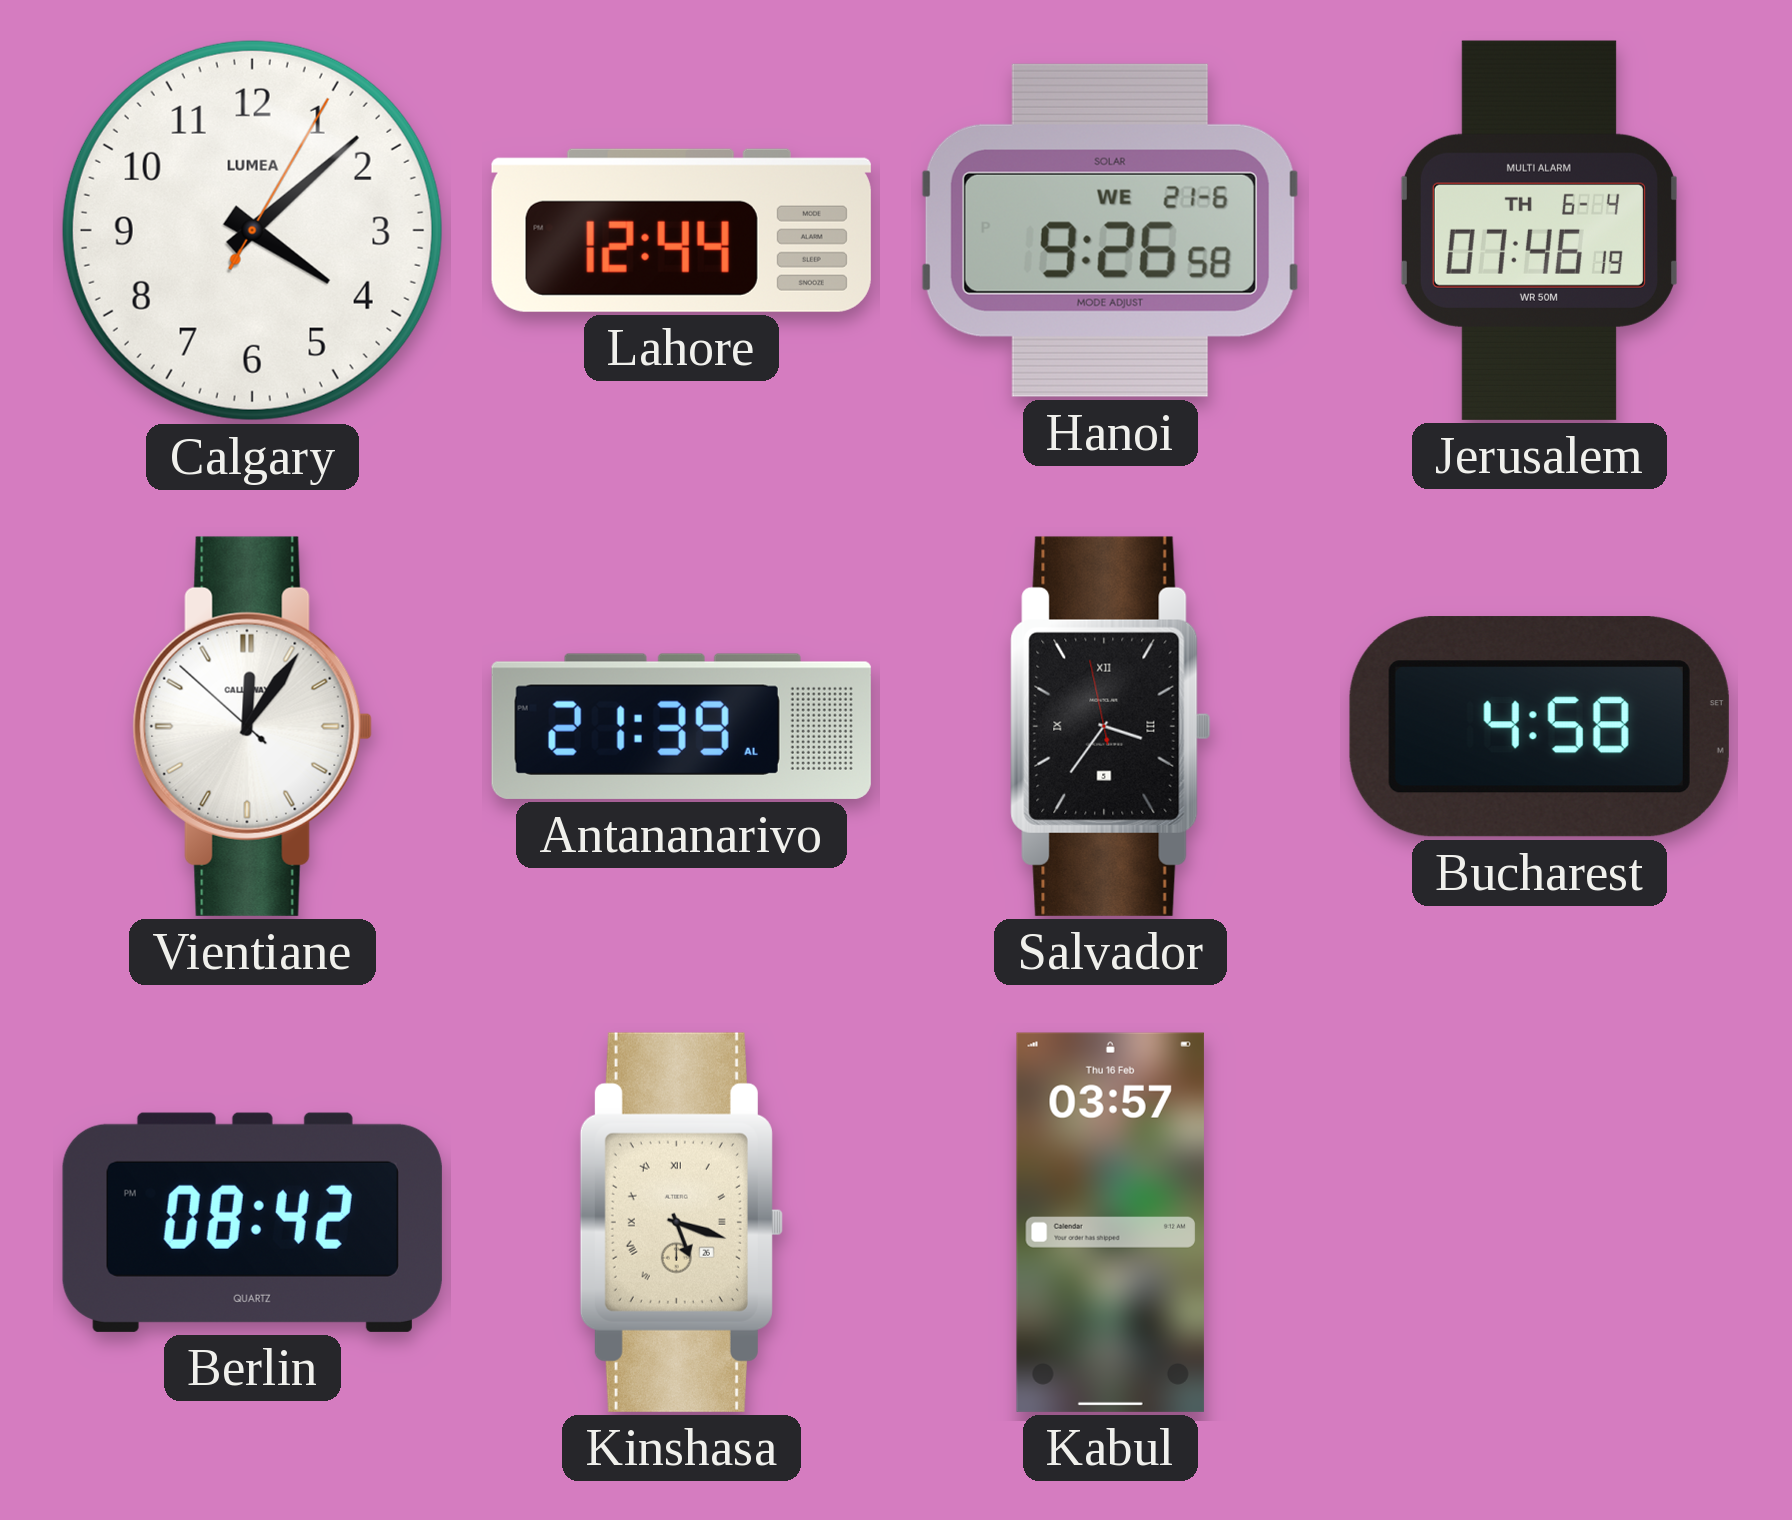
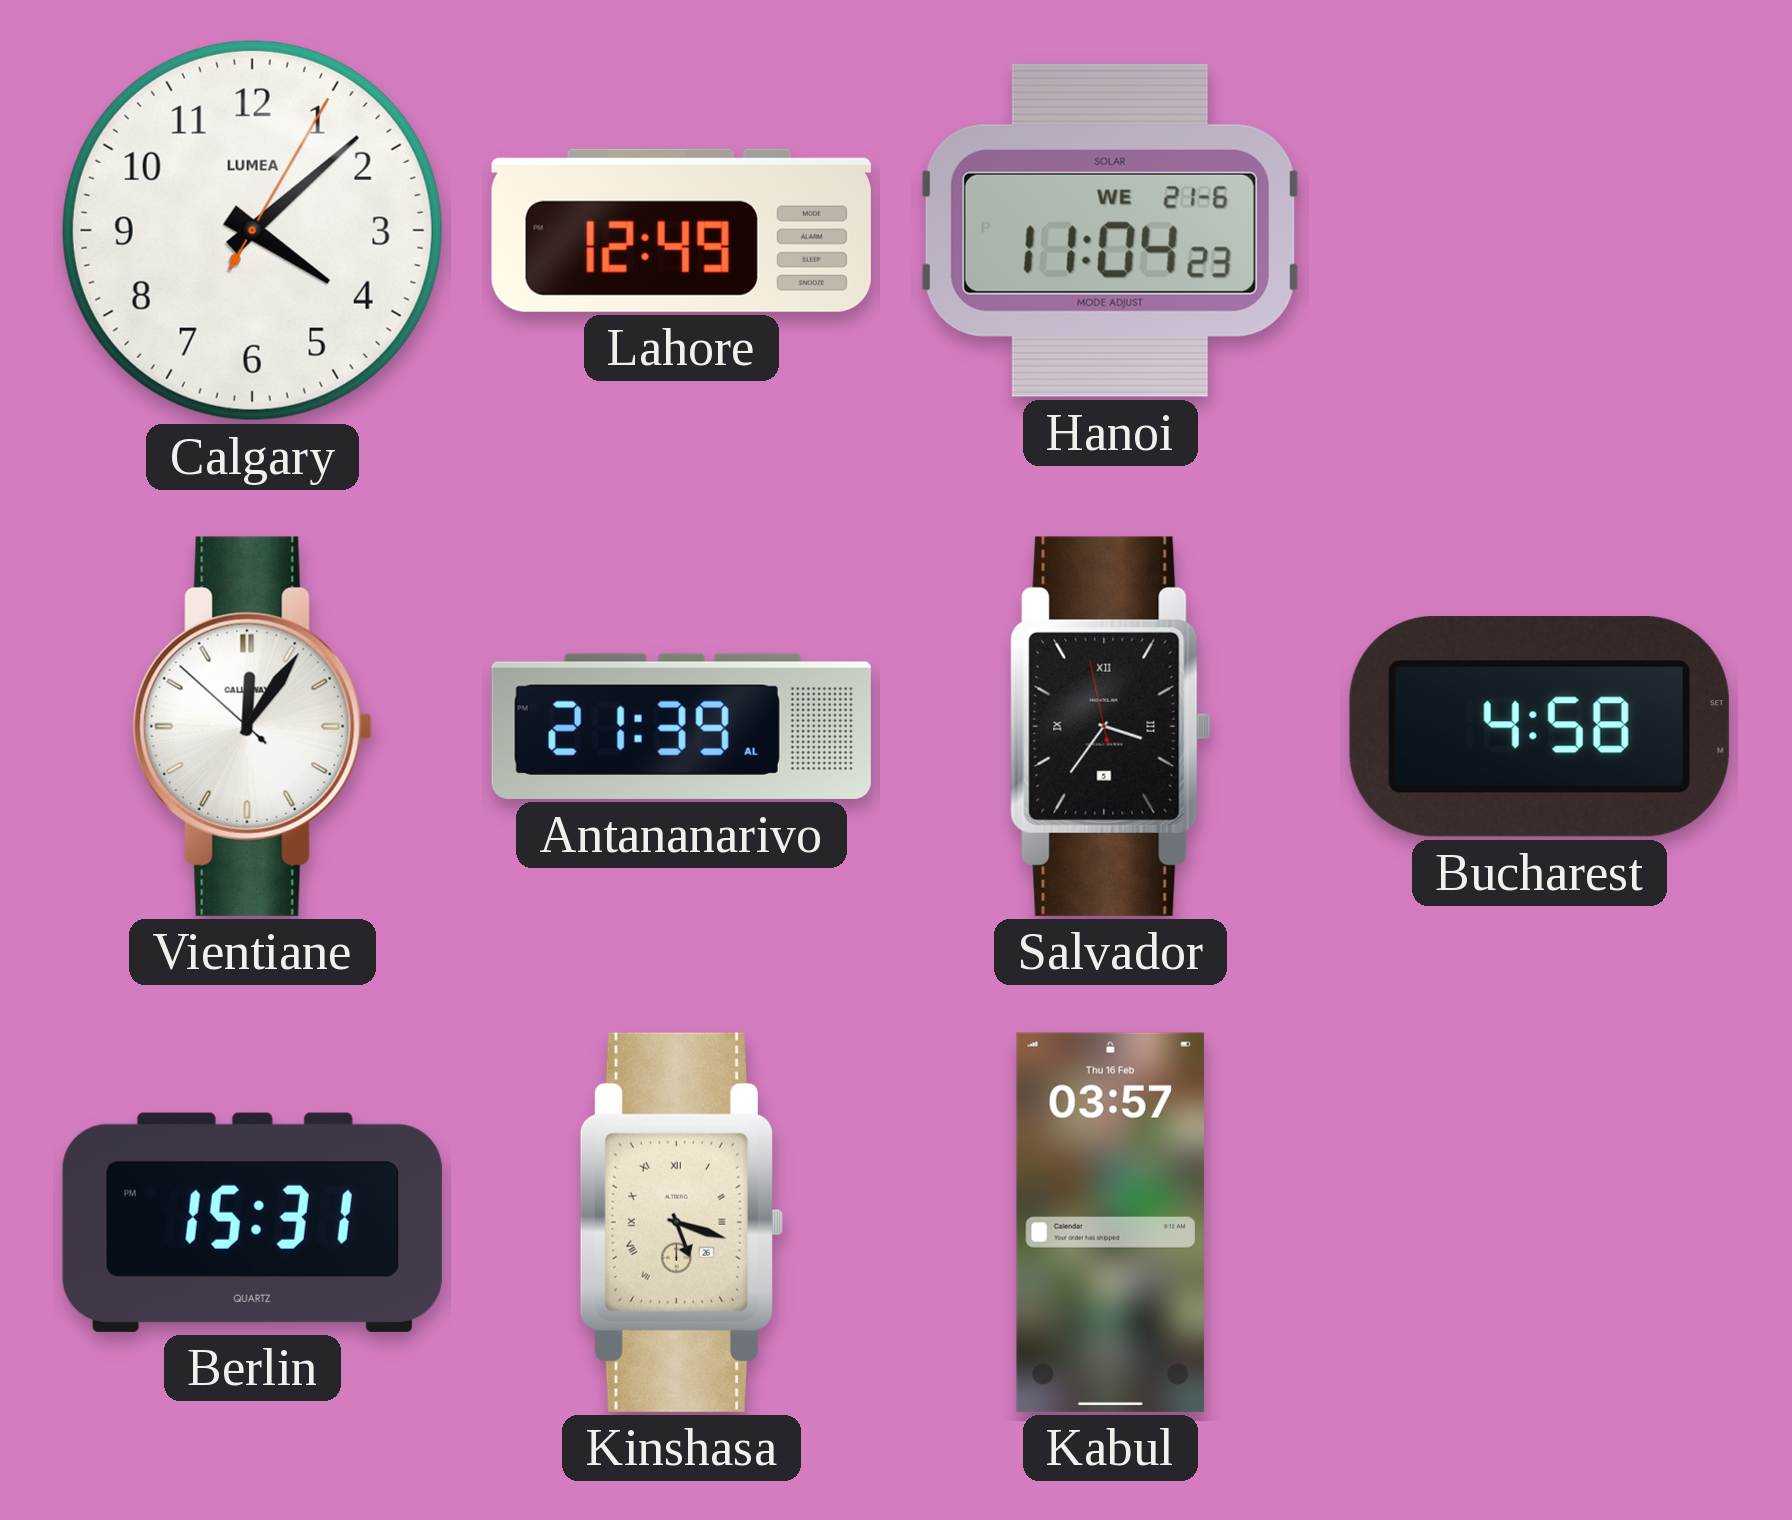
Lahore: 12:44 -> 12:49
Hanoi: 9:26 -> 11:04
Jerusalem: 07:46 -> none
Berlin: 08:42 -> 15:31
